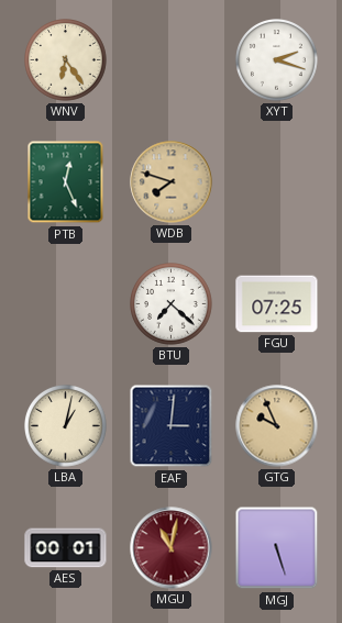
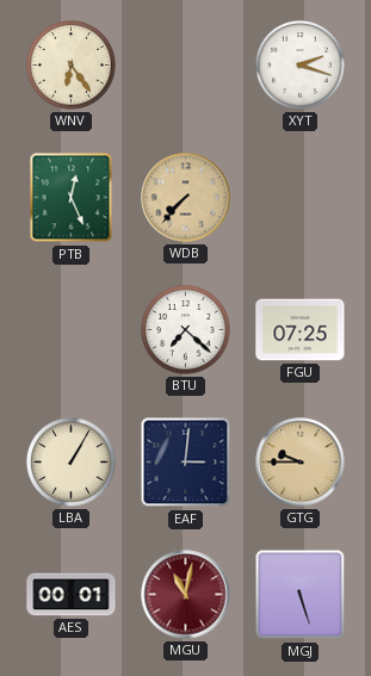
WDB: 7:48 -> 7:37
LBA: 1:02 -> 1:05
GTG: 9:56 -> 9:45
